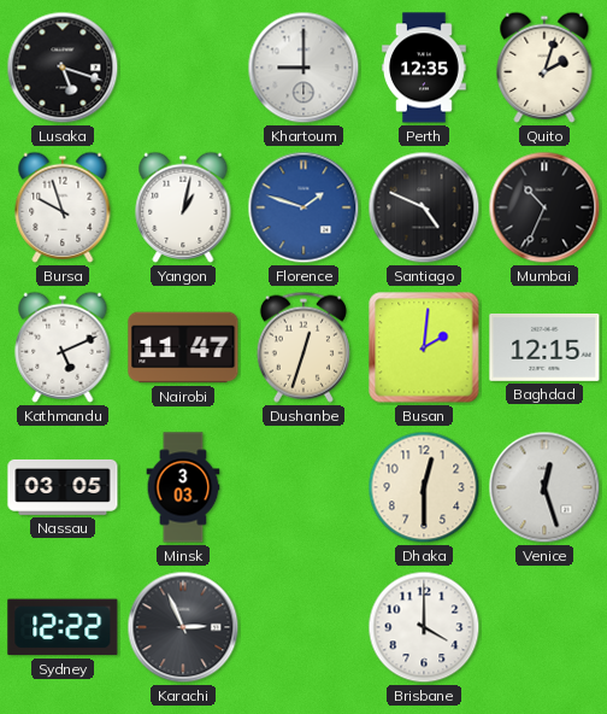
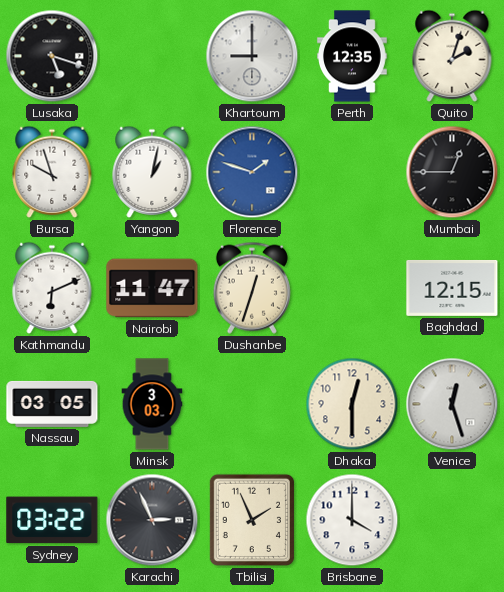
Santiago: 4:49 -> none
Mumbai: 10:34 -> 12:45
Kathmandu: 5:11 -> 6:11
Busan: 2:01 -> none
Sydney: 12:22 -> 03:22
Tbilisi: none -> 1:56
